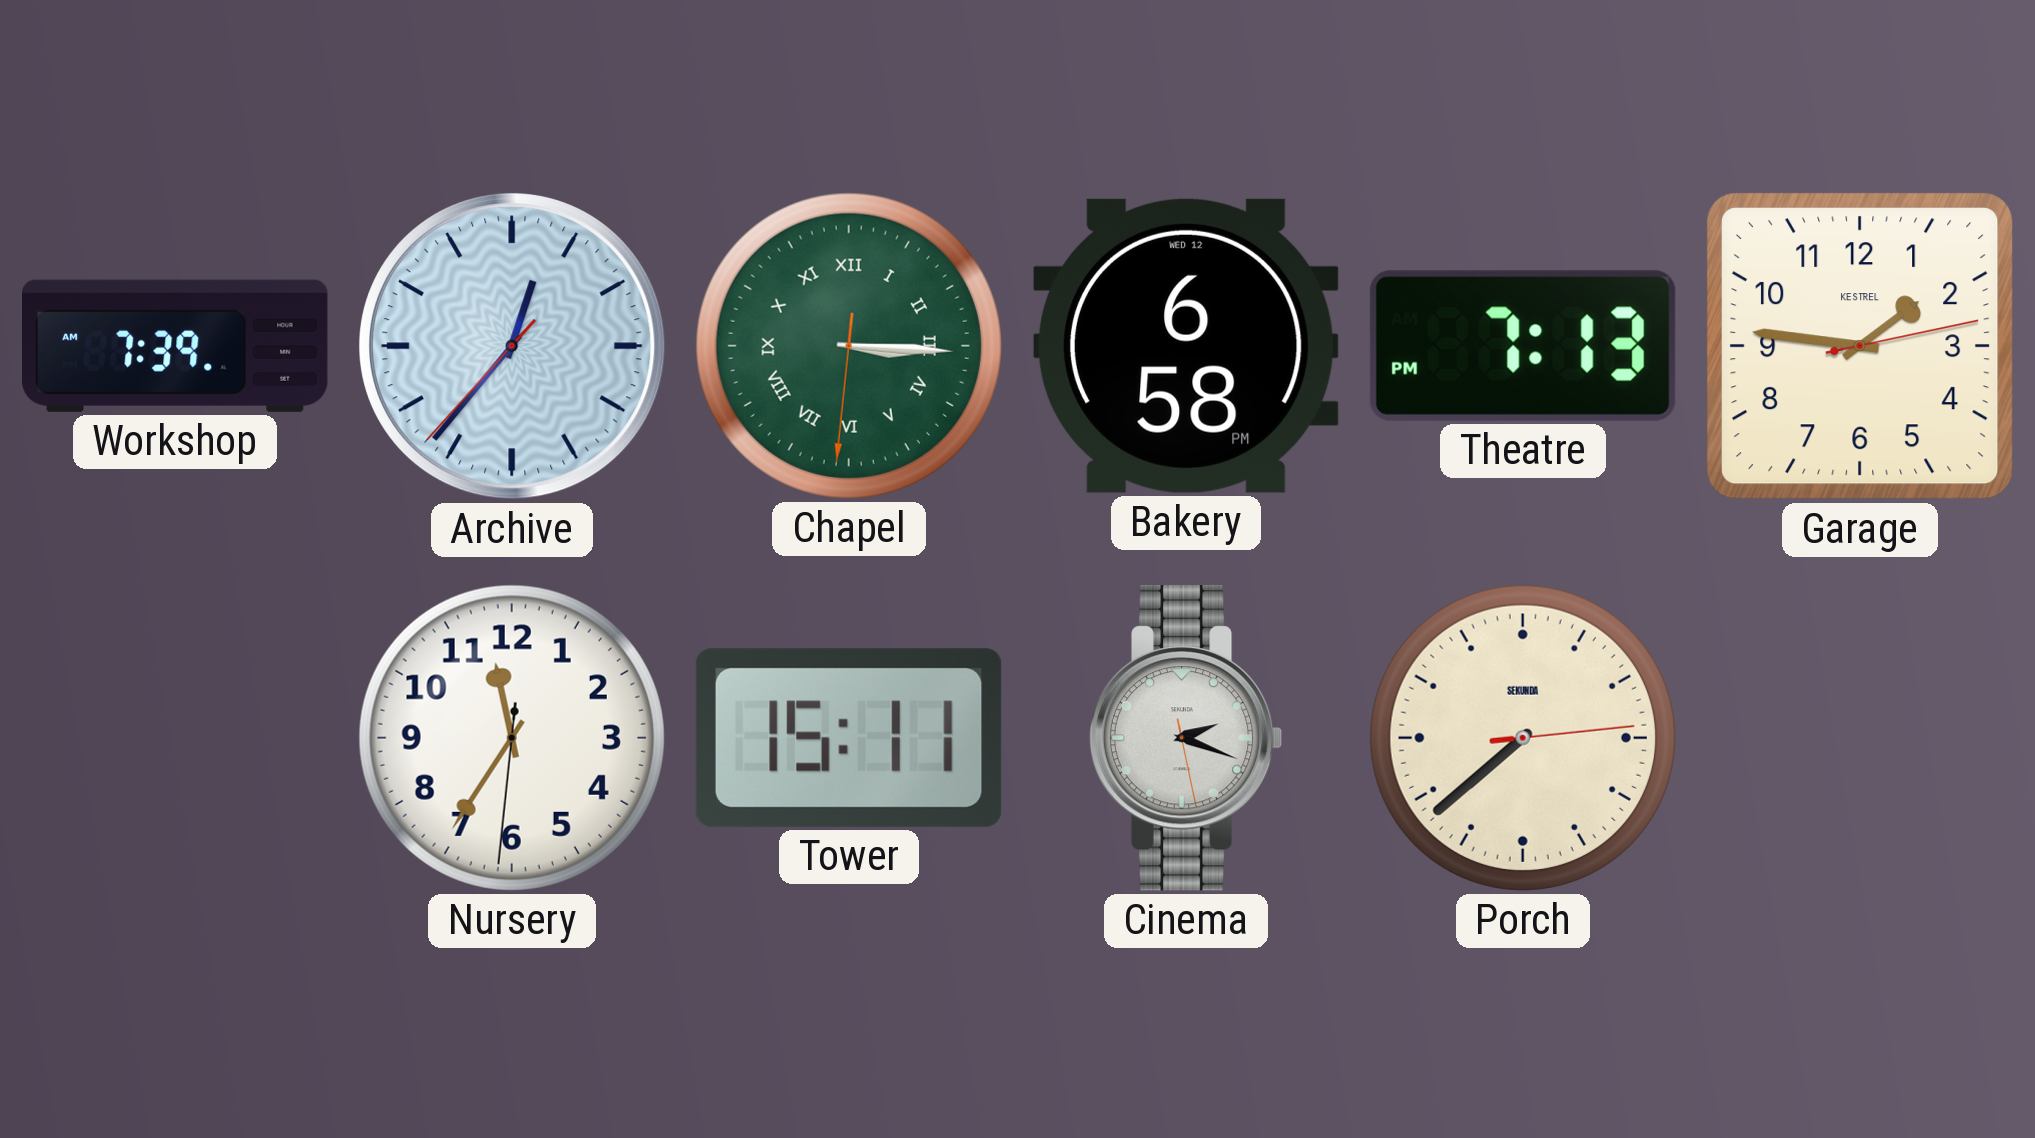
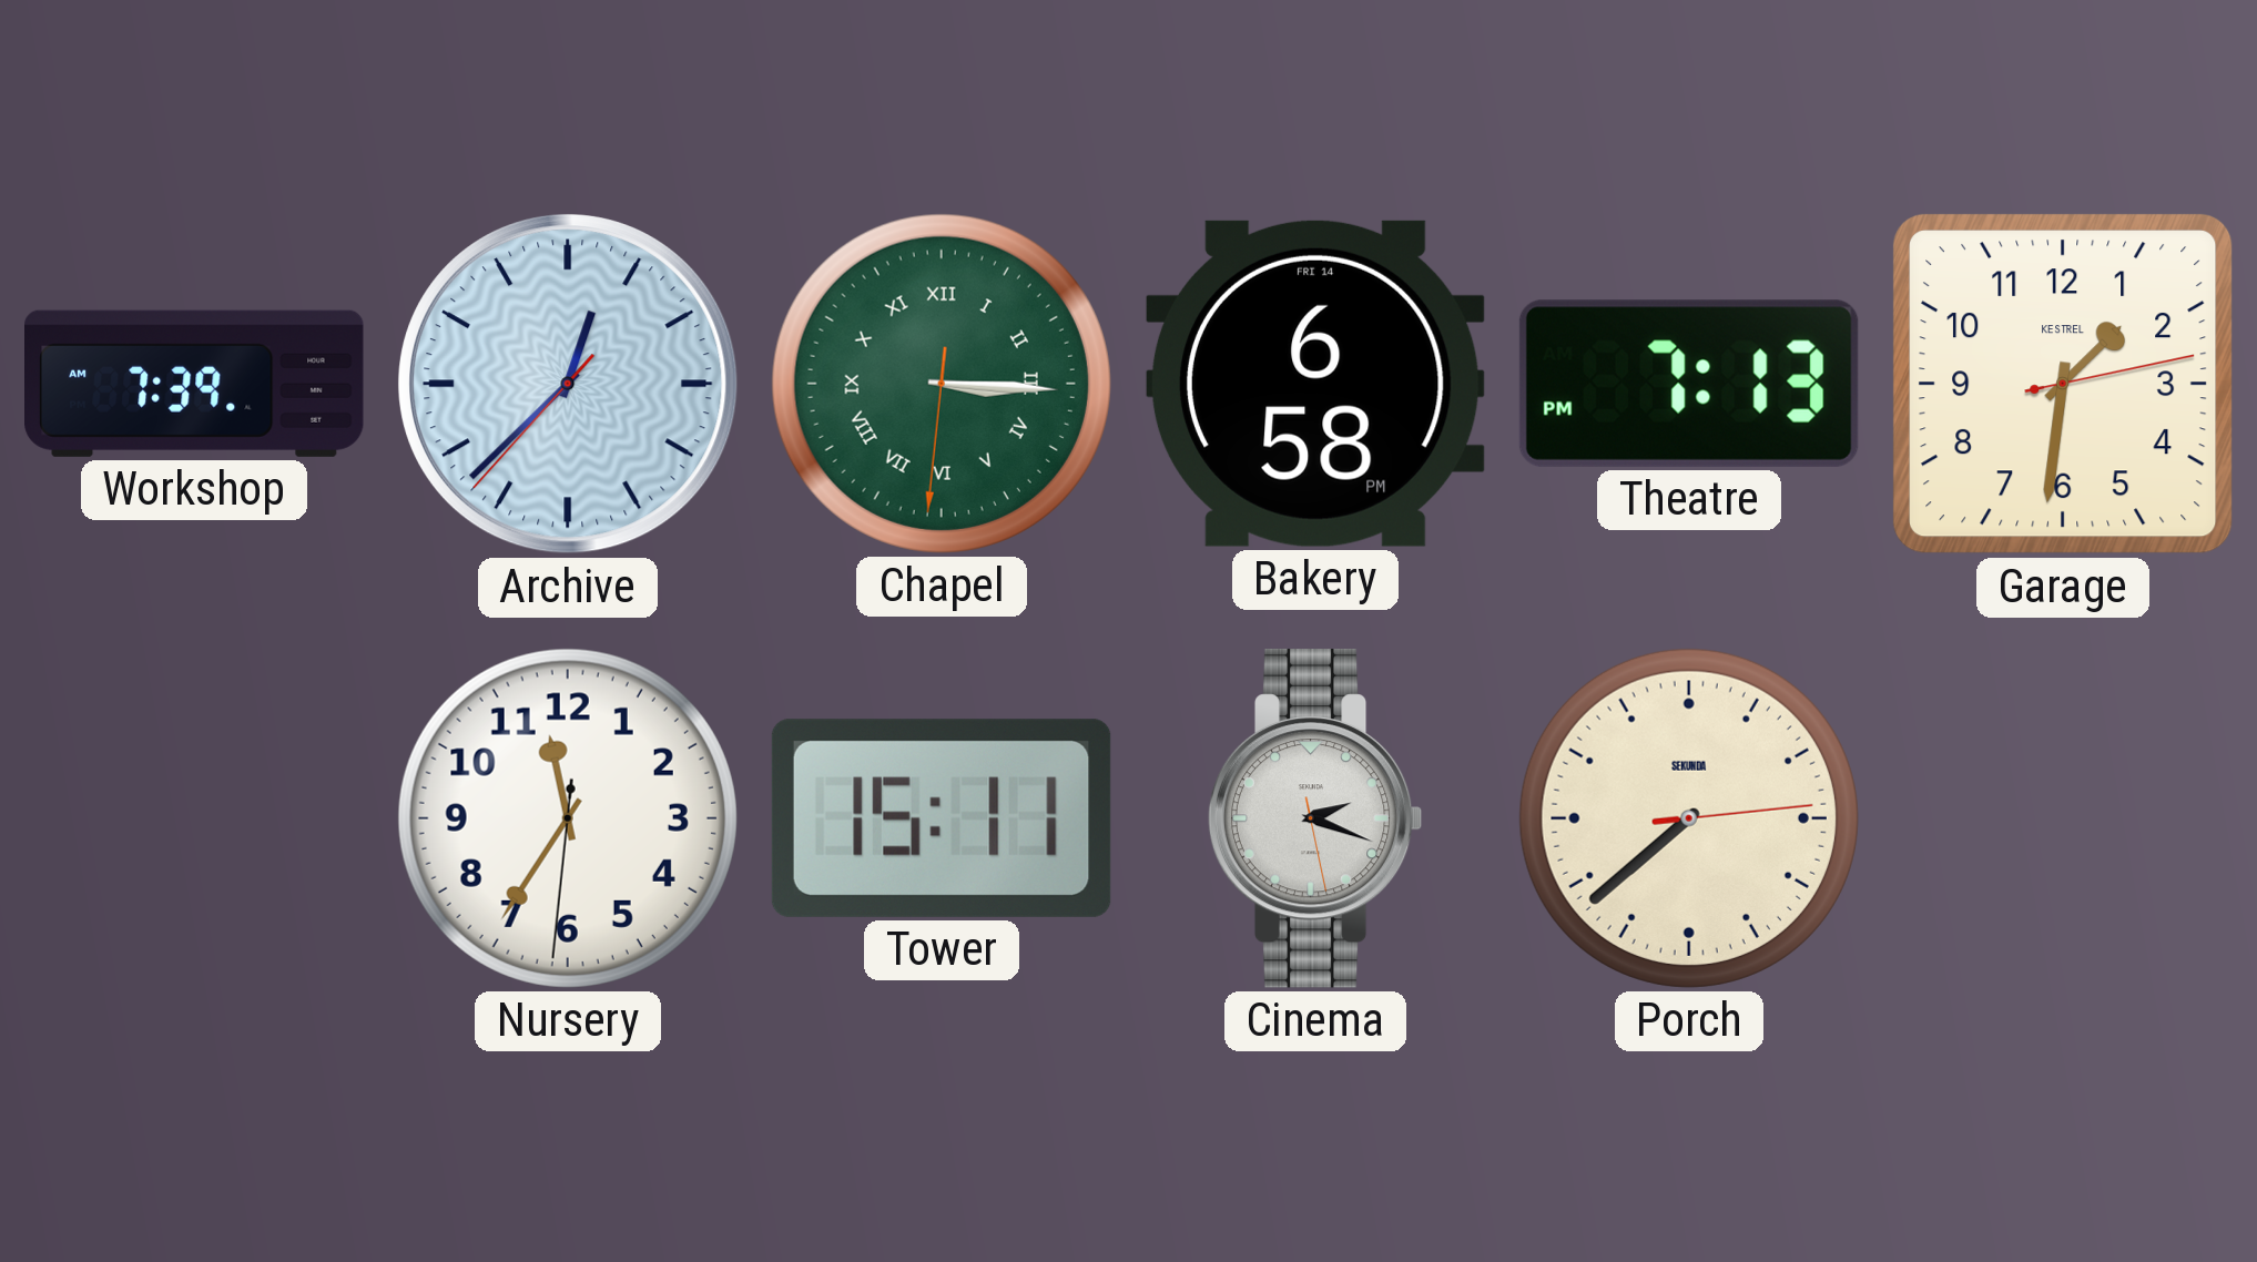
Archive: 12:36 -> 12:37
Bakery date: WED 12 -> FRI 14
Garage: 1:46 -> 1:31
